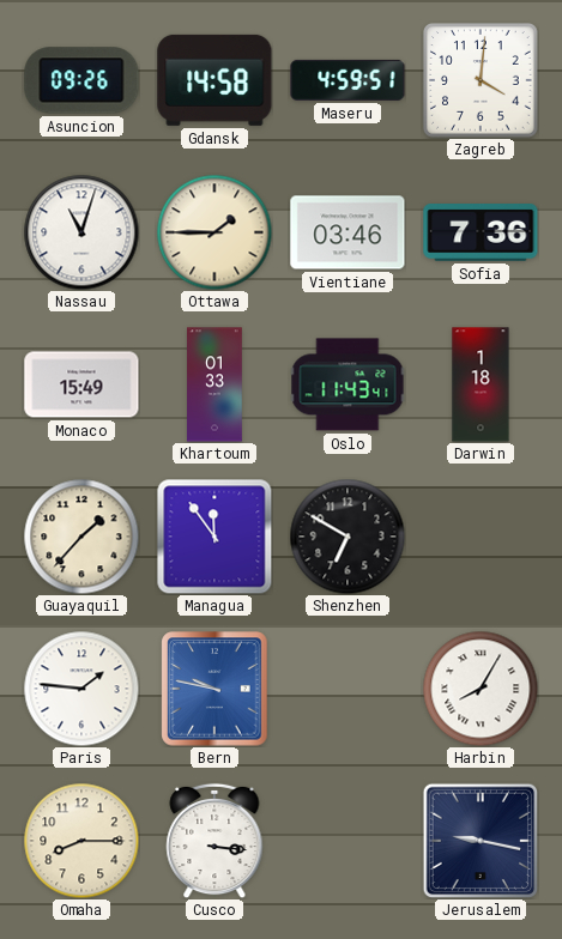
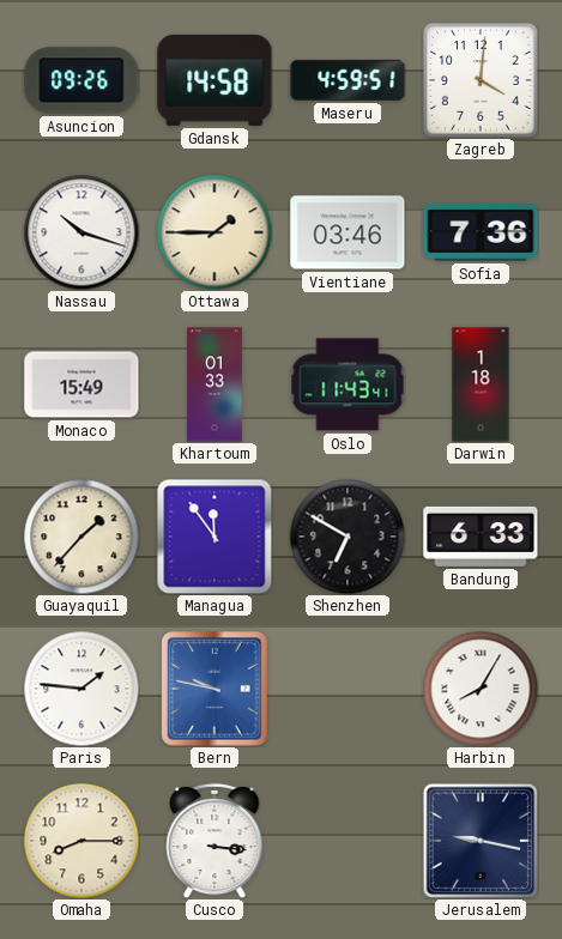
Nassau: 11:03 -> 10:18
Bandung: none -> 6:33
